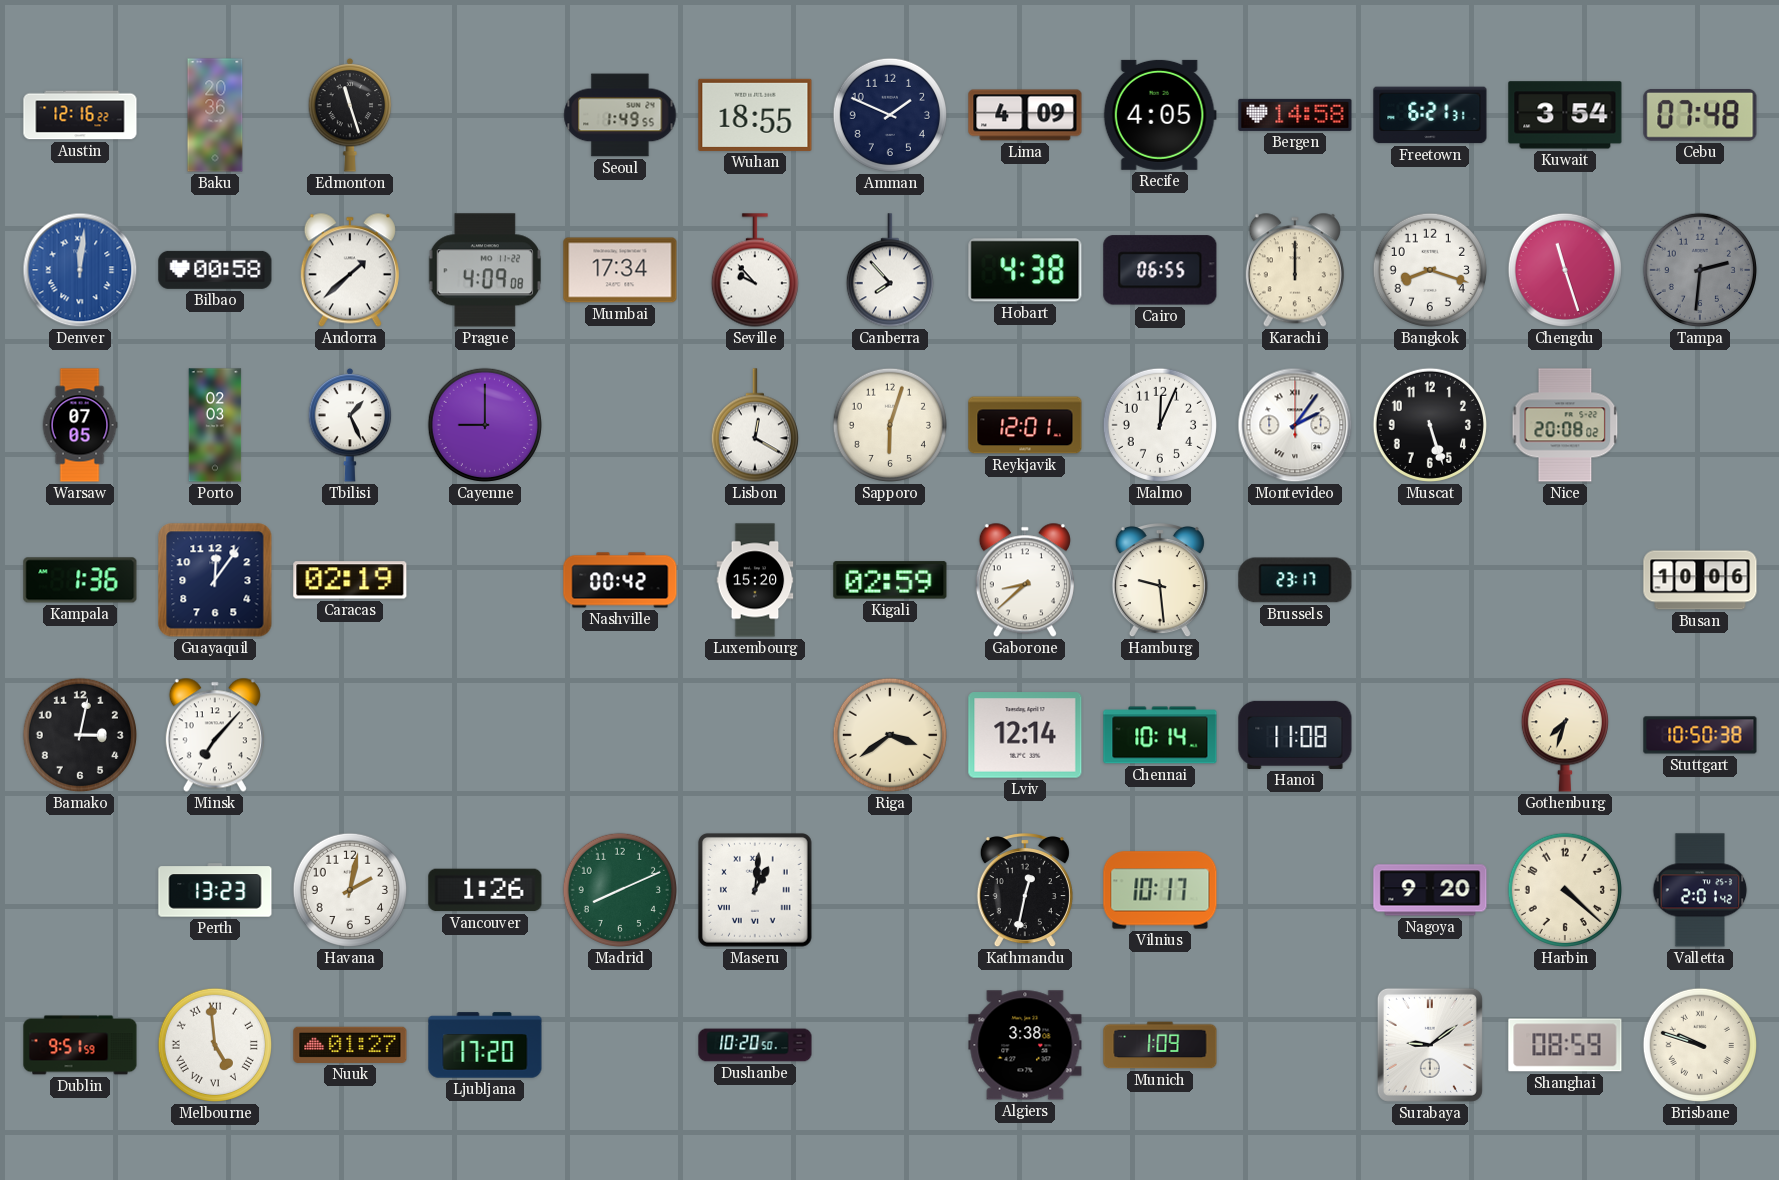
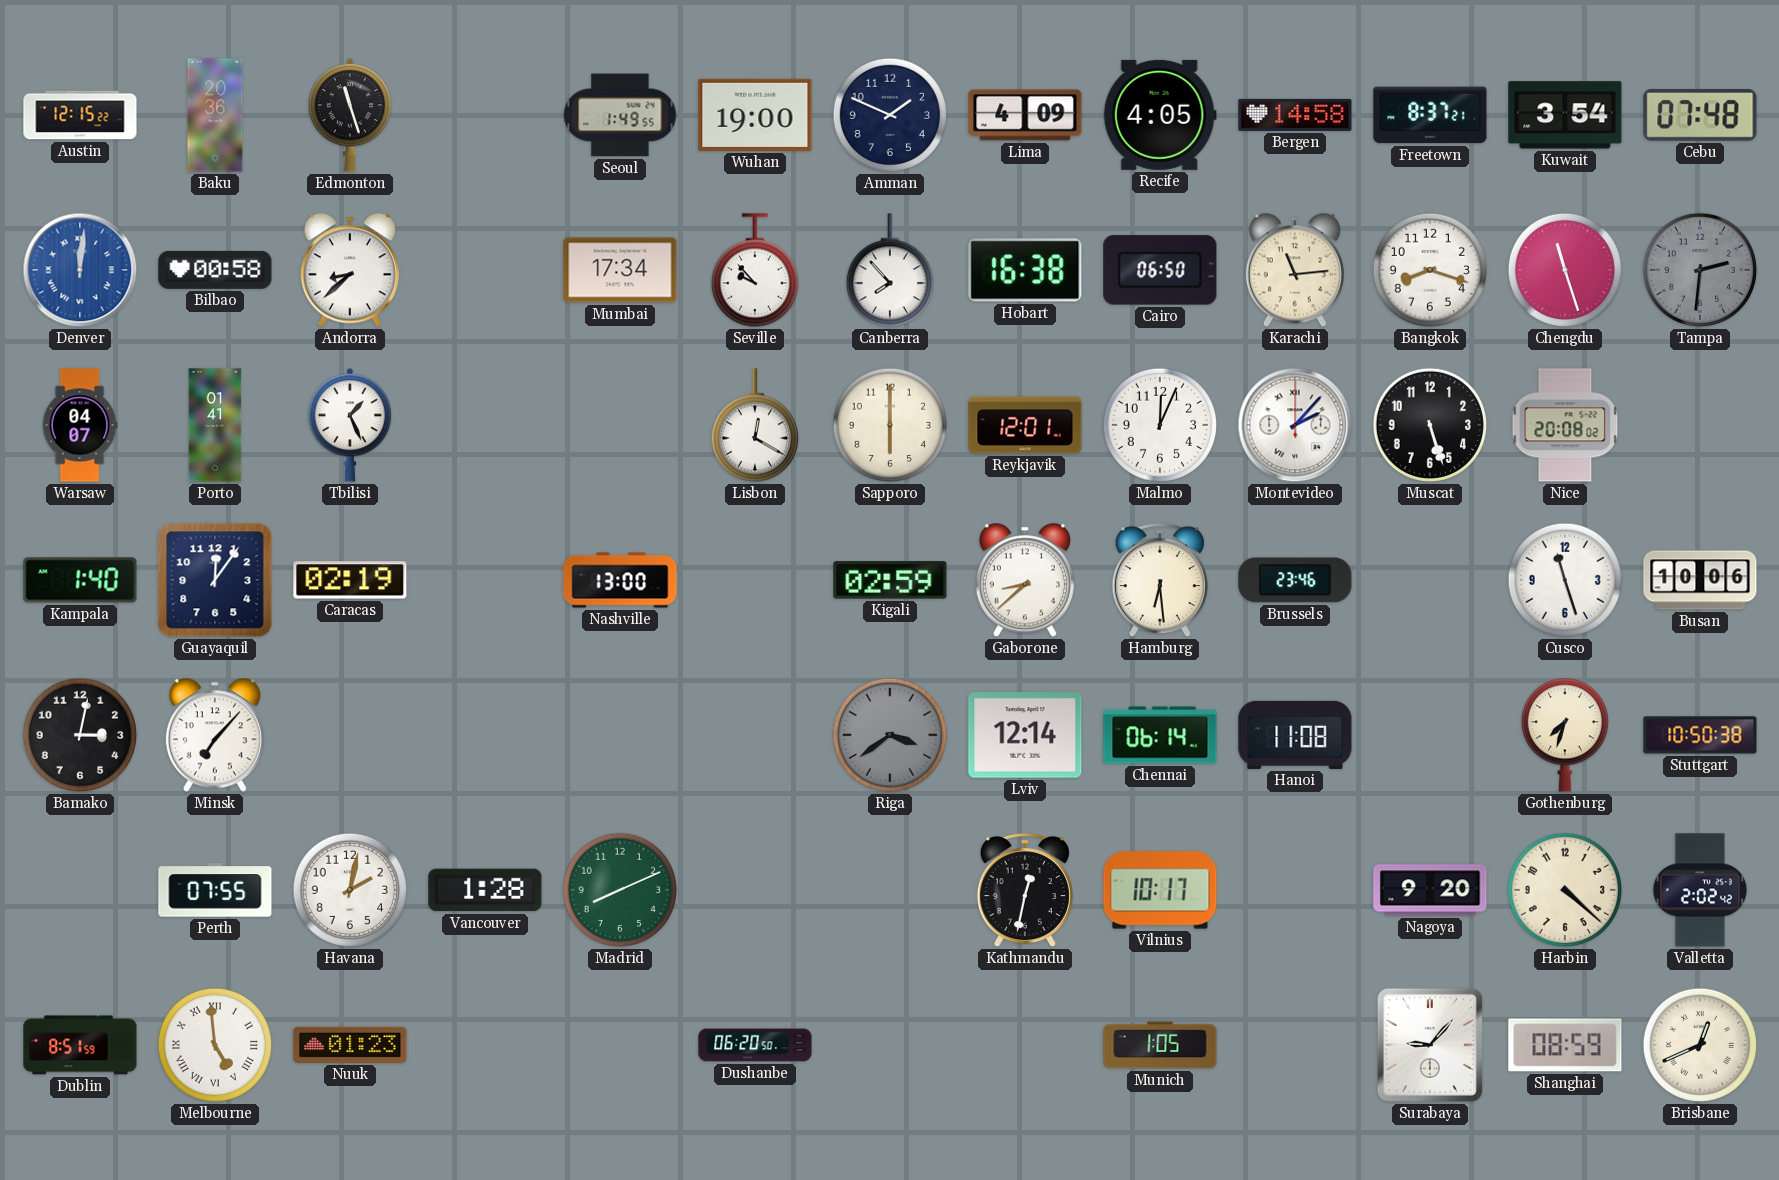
Austin: 12:16 -> 12:15
Wuhan: 18:55 -> 19:00
Freetown: 6:21 -> 8:37
Andorra: 1:38 -> 8:38
Prague: 4:09 -> none
Hobart: 4:38 -> 16:38
Cairo: 06:55 -> 06:50
Karachi: 12:00 -> 11:14
Warsaw: 07:05 -> 04:07
Porto: 02:03 -> 01:41
Cayenne: 9:00 -> none
Sapporo: 6:03 -> 6:00
Montevideo: 2:06 -> 2:07
Kampala: 1:36 -> 1:40
Nashville: 00:42 -> 13:00
Luxembourg: 15:20 -> none
Hamburg: 9:29 -> 6:29
Brussels: 23:17 -> 23:46
Cusco: none -> 11:27
Riga dial: cream -> grey
Chennai: 10:14 -> 06:14
Perth: 13:23 -> 07:55
Vancouver: 1:26 -> 1:28
Maseru: 1:01 -> none
Valletta: 2:01 -> 2:02
Dublin: 9:51 -> 8:51
Nuuk: 01:27 -> 01:23
Ljubljana: 17:20 -> none
Dushanbe: 10:20 -> 06:20
Algiers: 3:38 -> none
Munich: 1:09 -> 1:05
Surabaya: 9:09 -> 9:07
Brisbane: 9:48 -> 12:41
